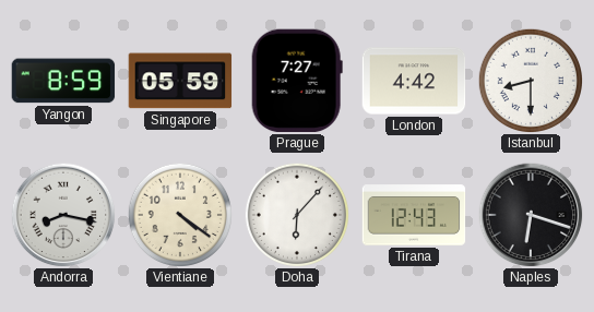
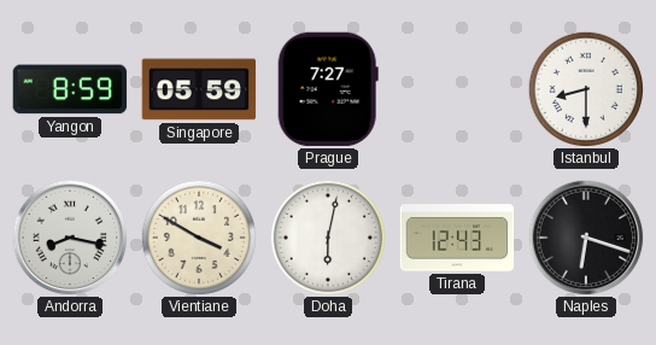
London: 4:42 -> none
Vientiane: 4:21 -> 3:50
Doha: 6:07 -> 6:02
